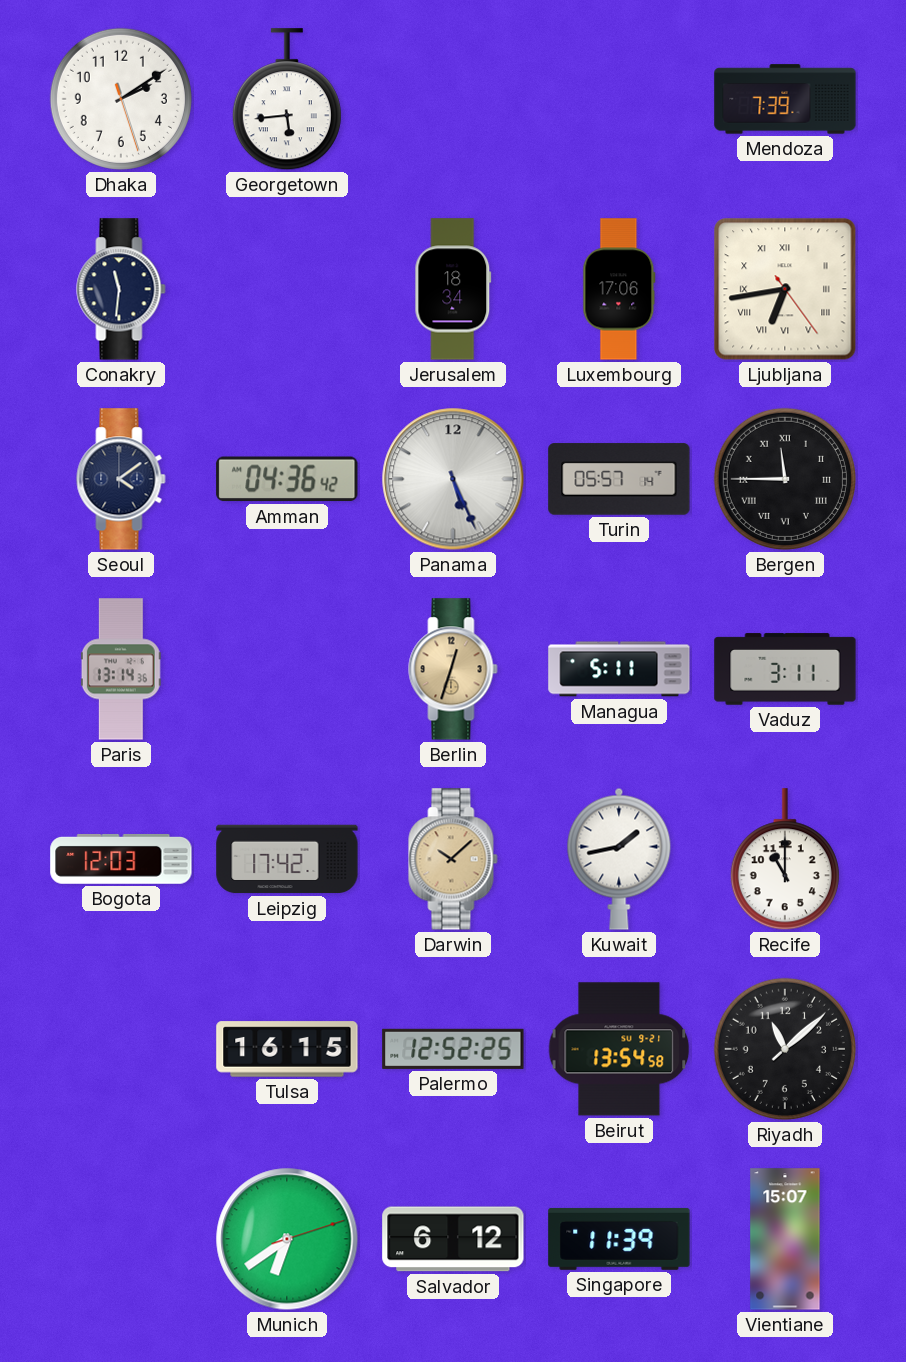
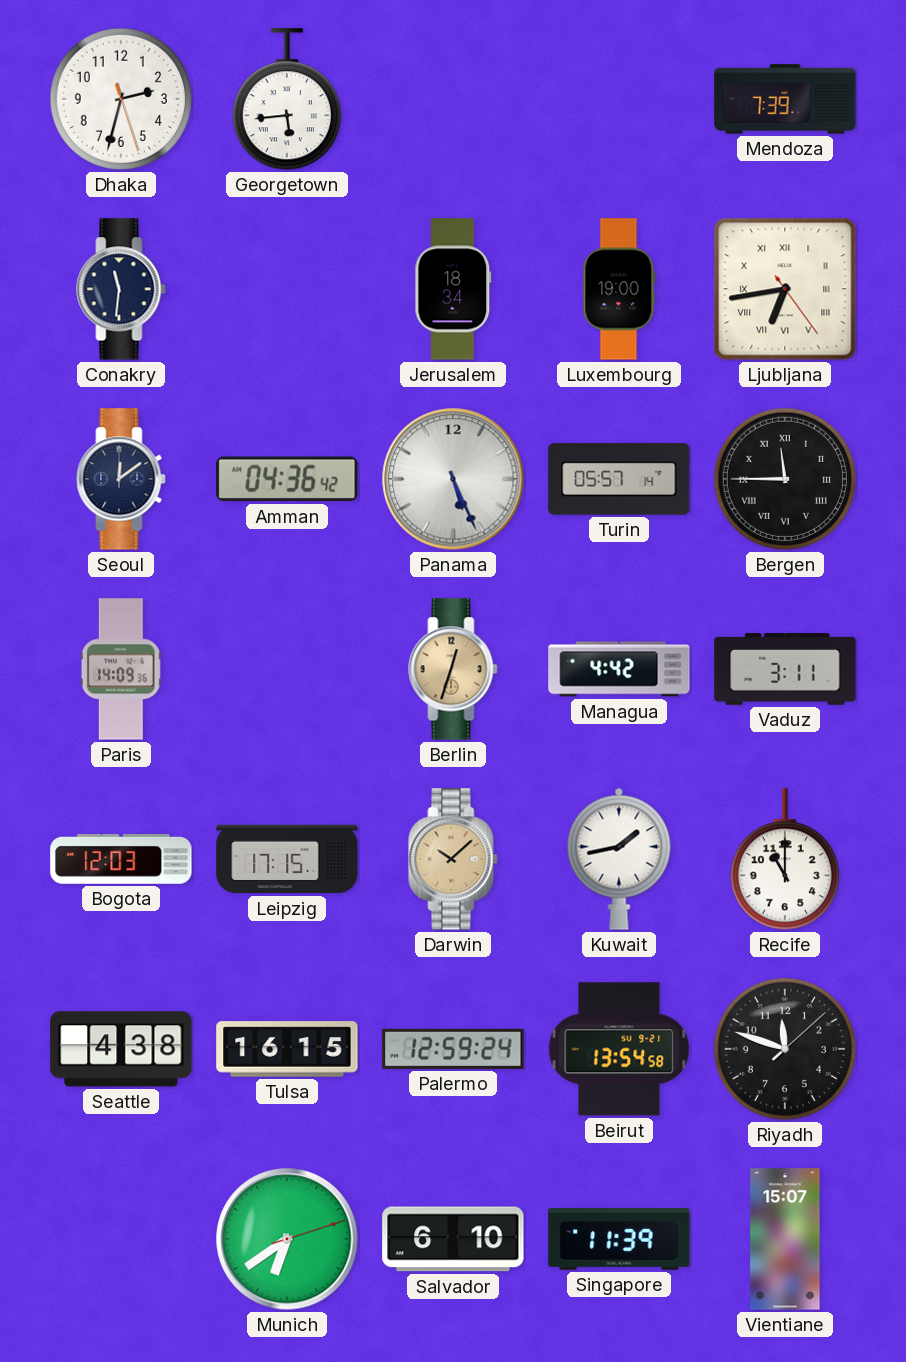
Dhaka: 2:09 -> 2:32
Luxembourg: 17:06 -> 19:00
Seoul: 4:09 -> 12:09
Paris: 13:14 -> 14:09
Managua: 5:11 -> 4:42
Leipzig: 17:42 -> 17:15
Seattle: none -> 4:38
Palermo: 12:52 -> 12:59
Riyadh: 11:08 -> 11:48
Salvador: 6:12 -> 6:10
